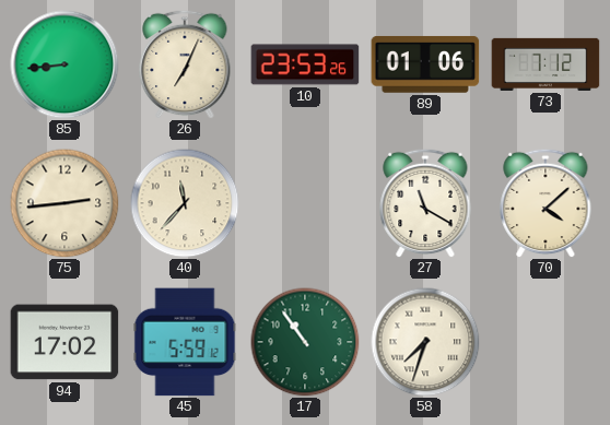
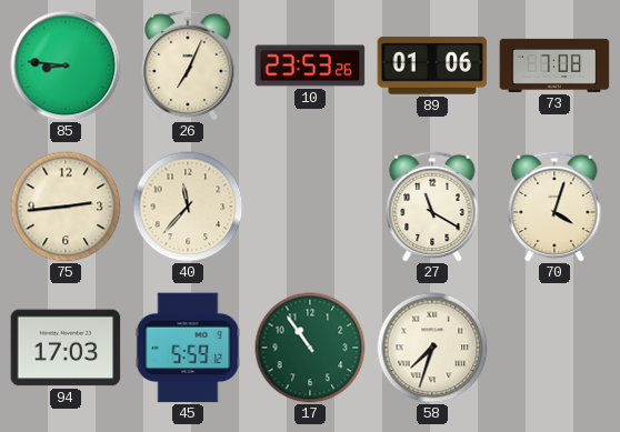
85: 8:44 -> 8:46
73: 7:12 -> 7:08
70: 4:08 -> 4:03
94: 17:02 -> 17:03
